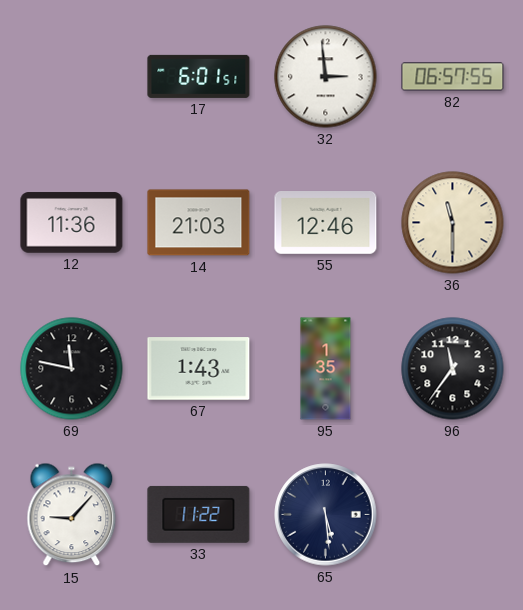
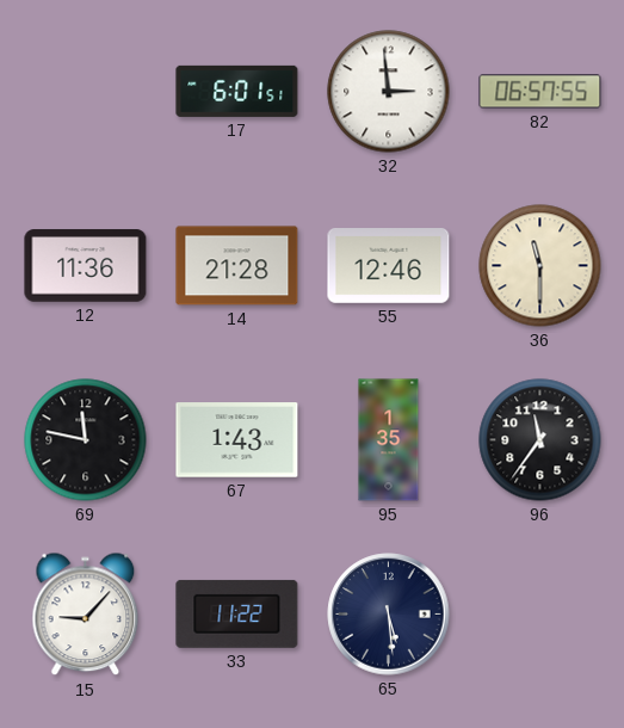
14: 21:03 -> 21:28
